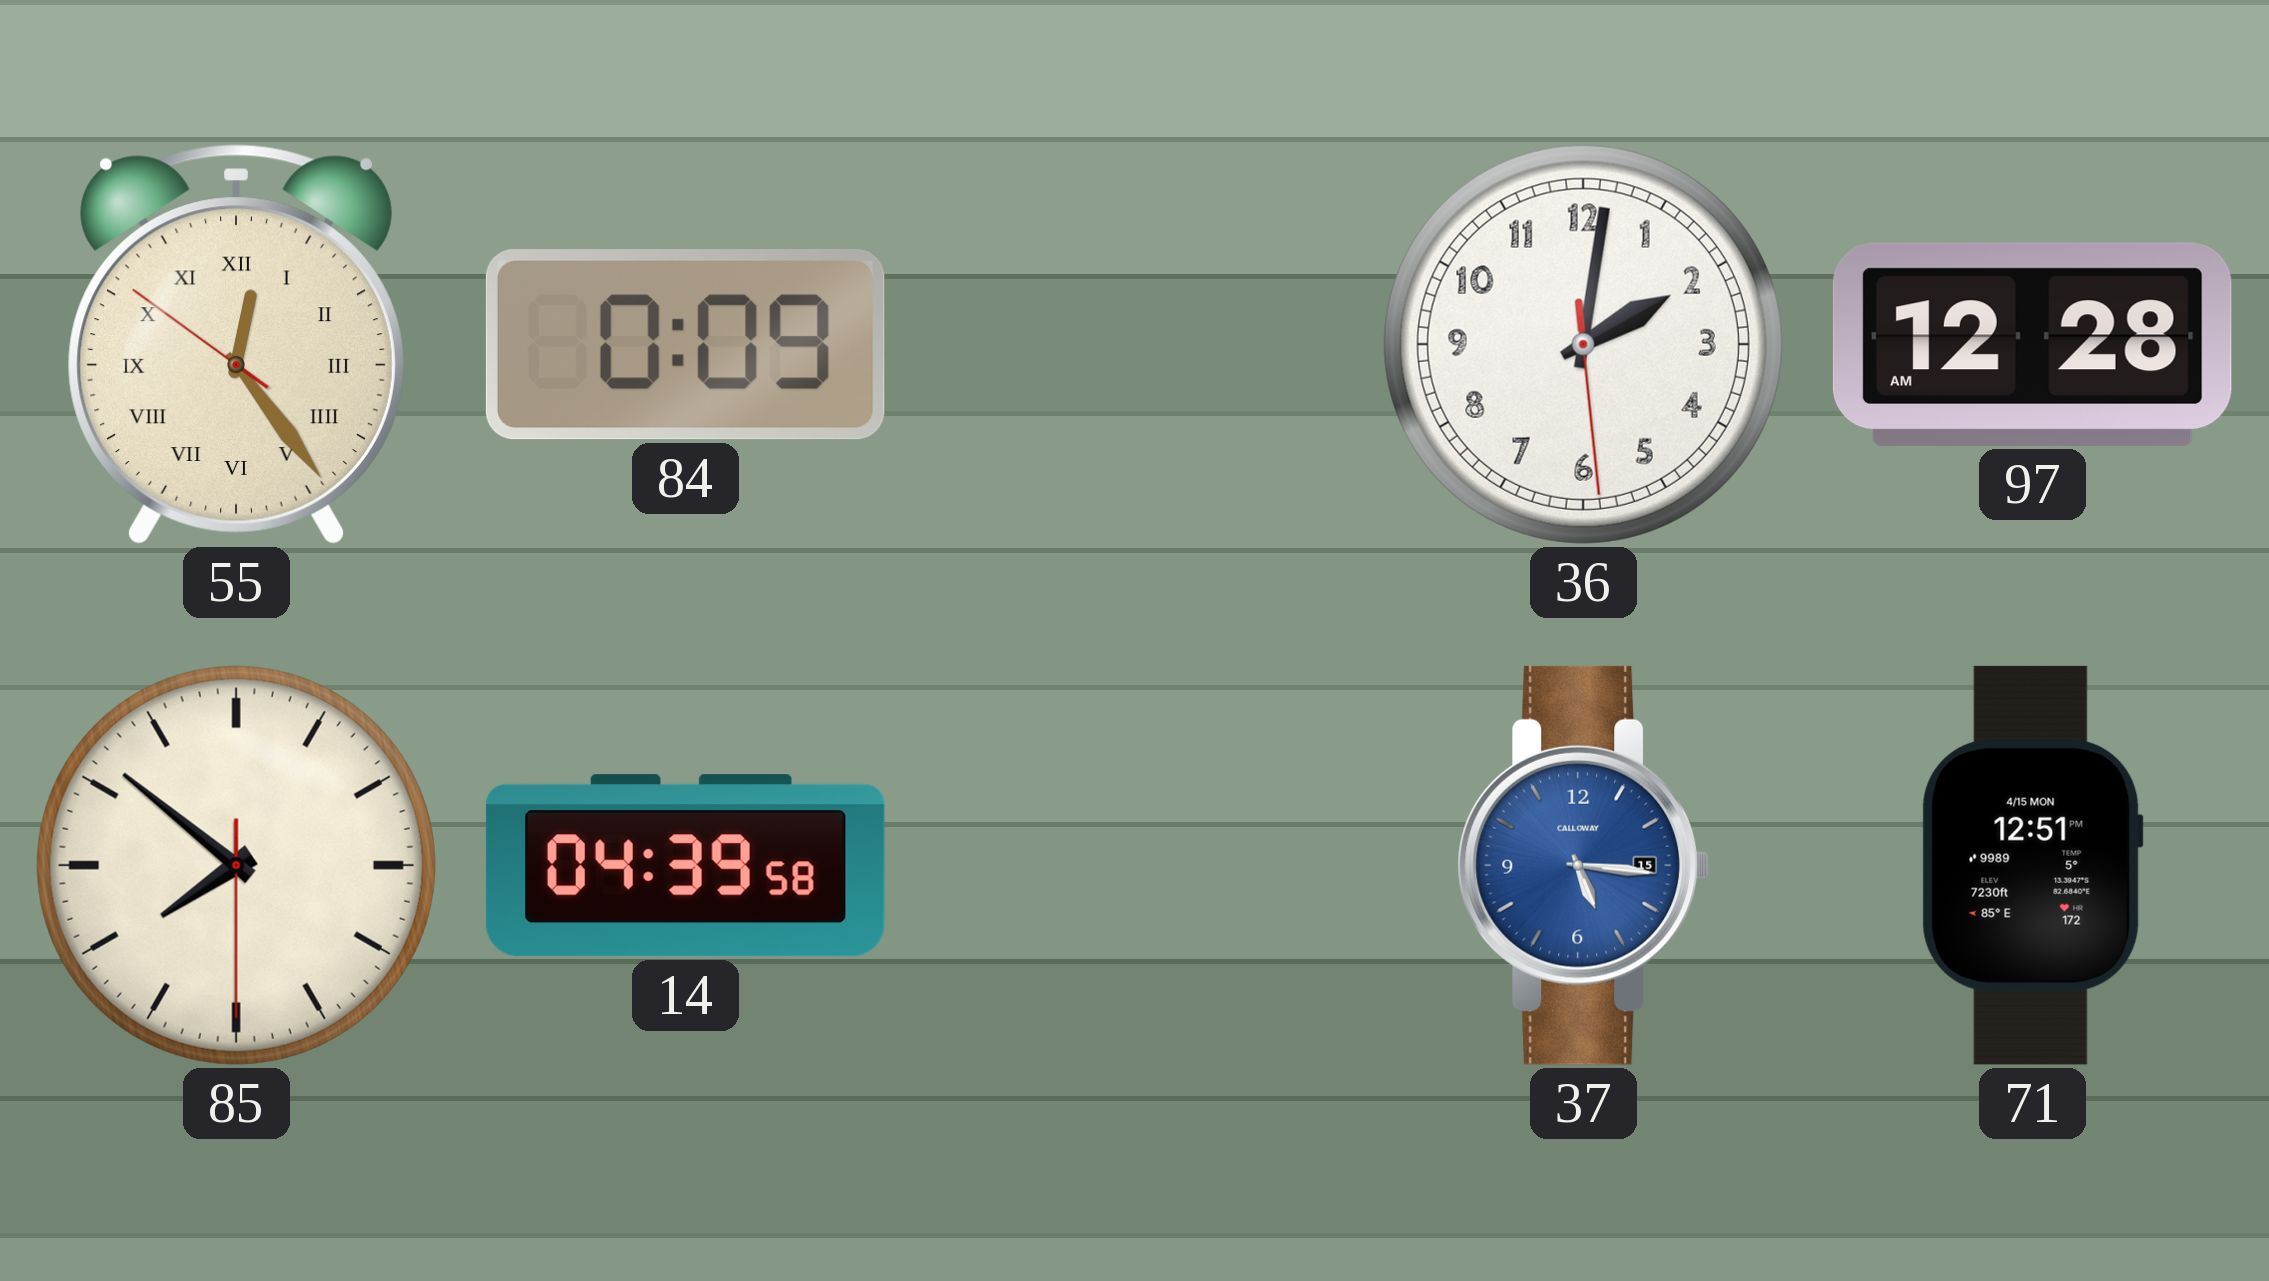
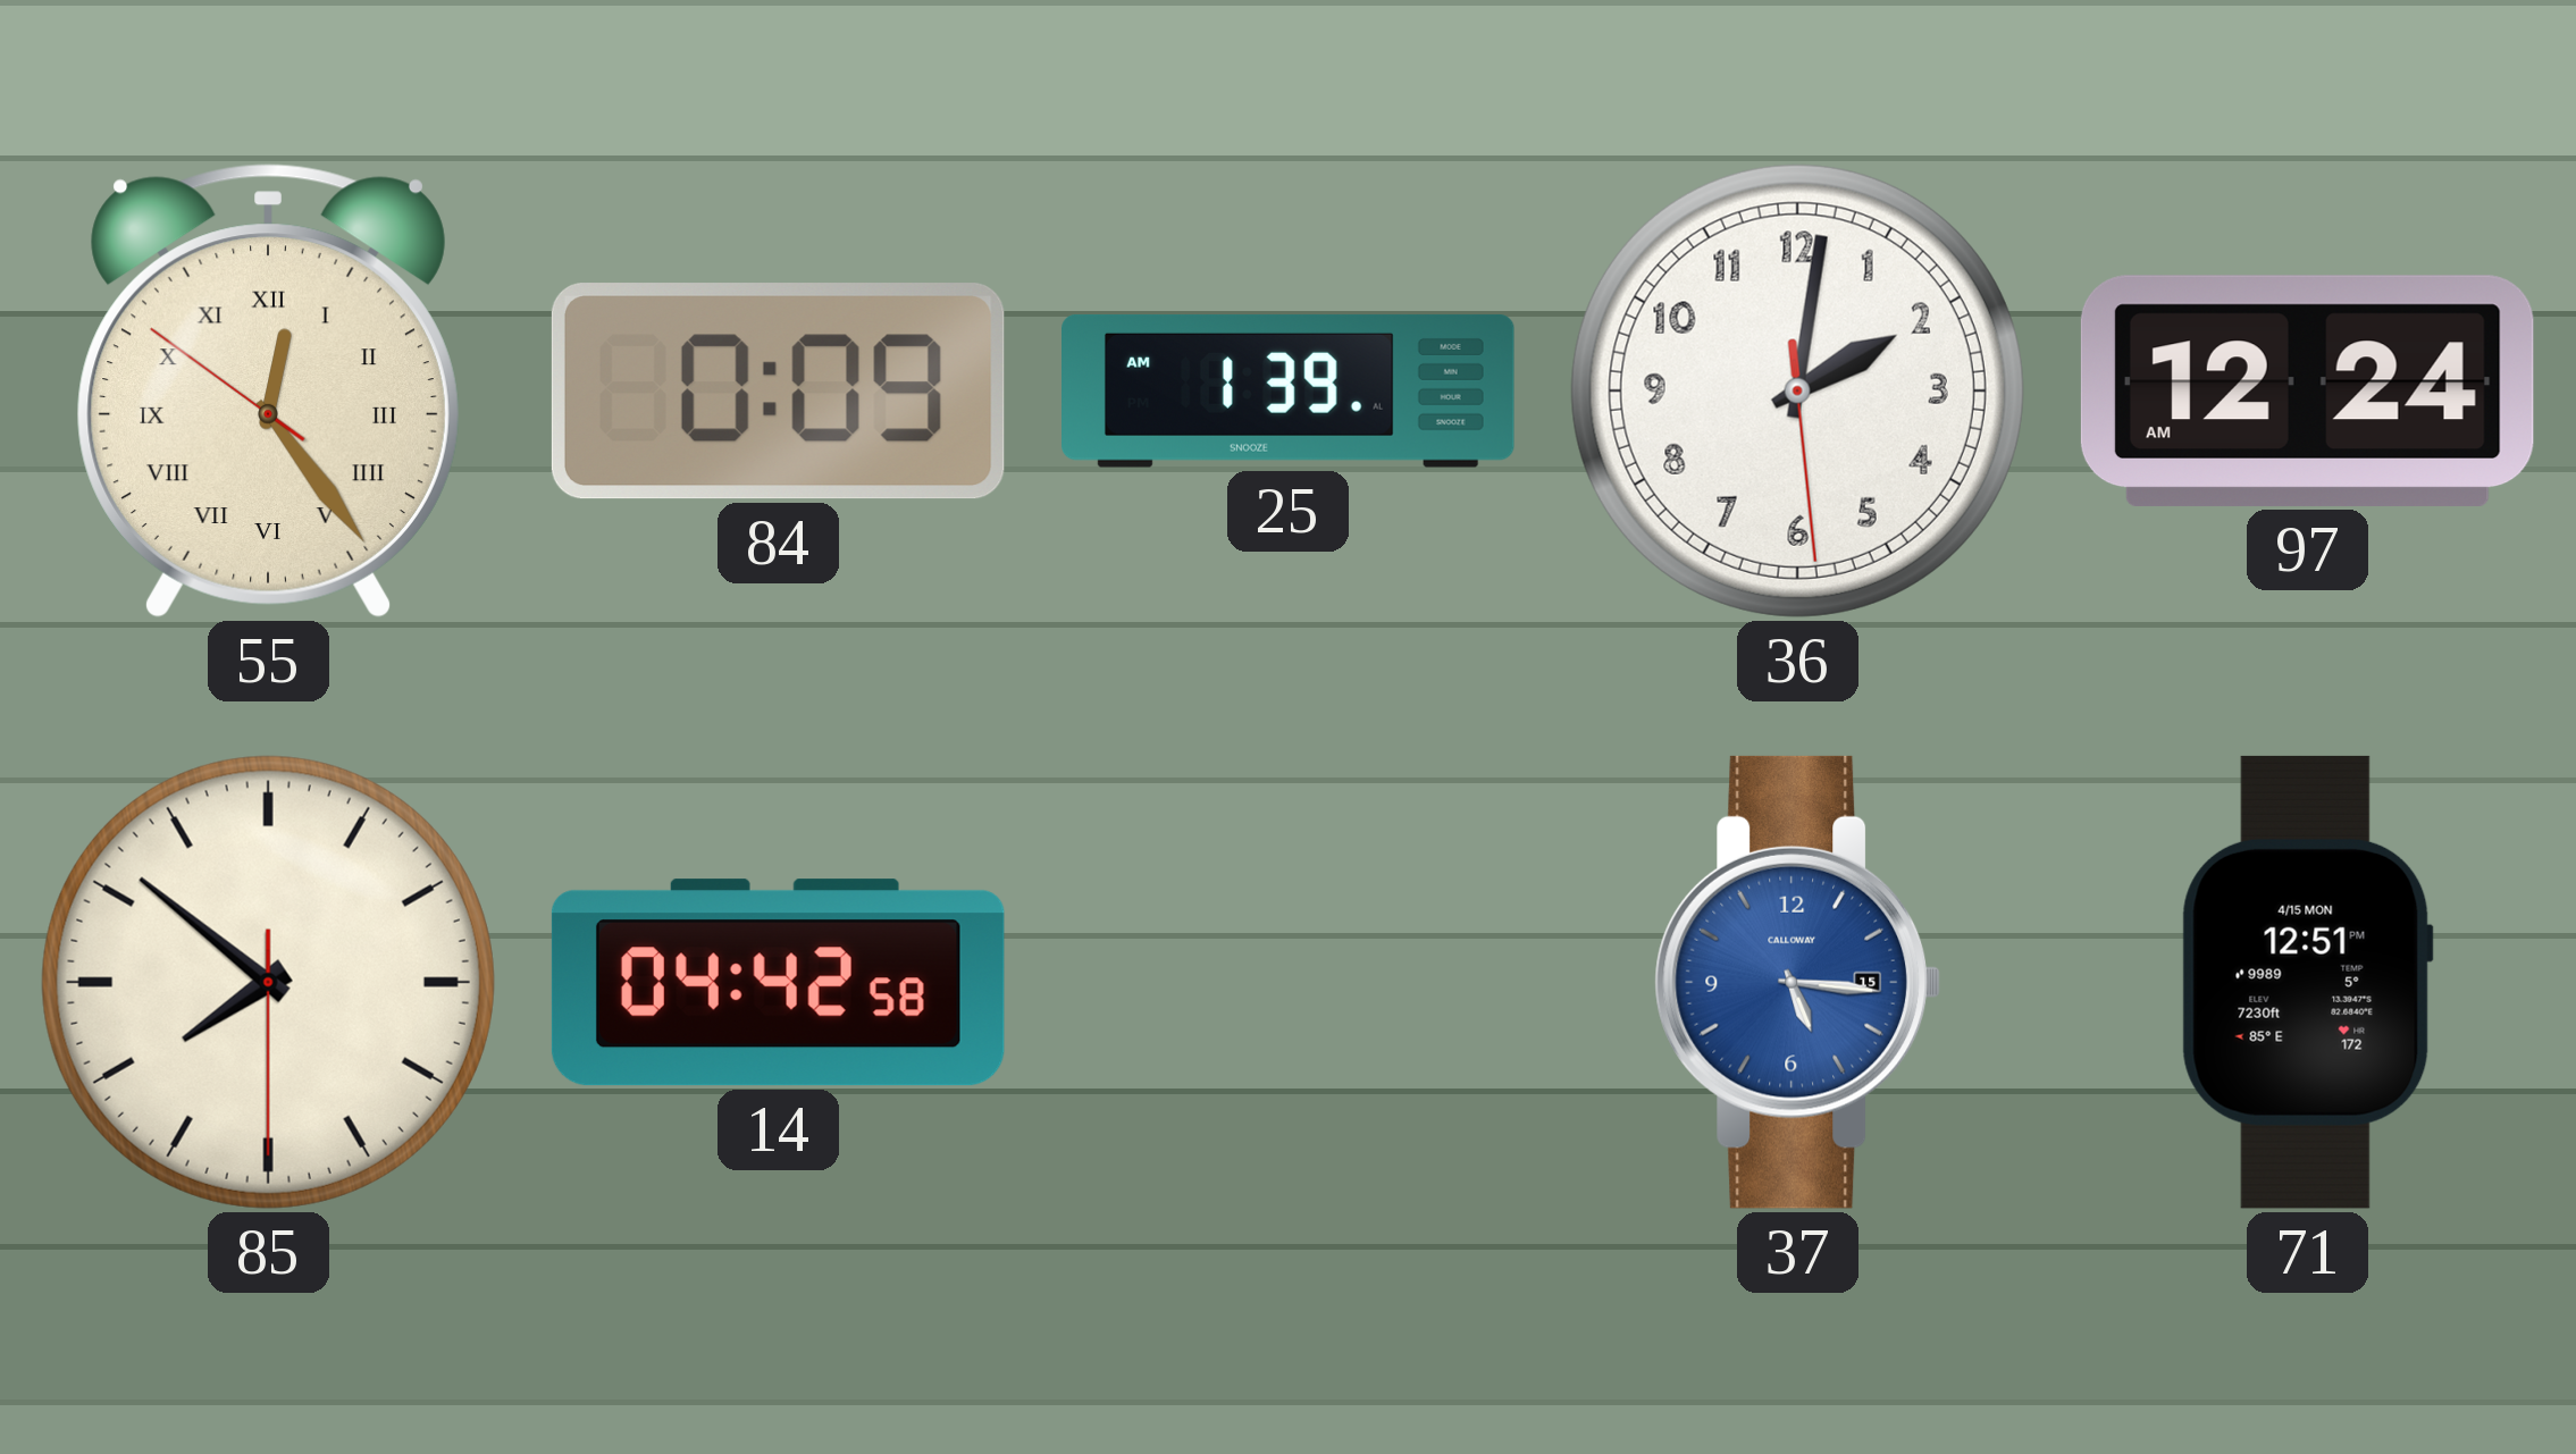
25: none -> 1:39
97: 12:28 -> 12:24
14: 04:39 -> 04:42
